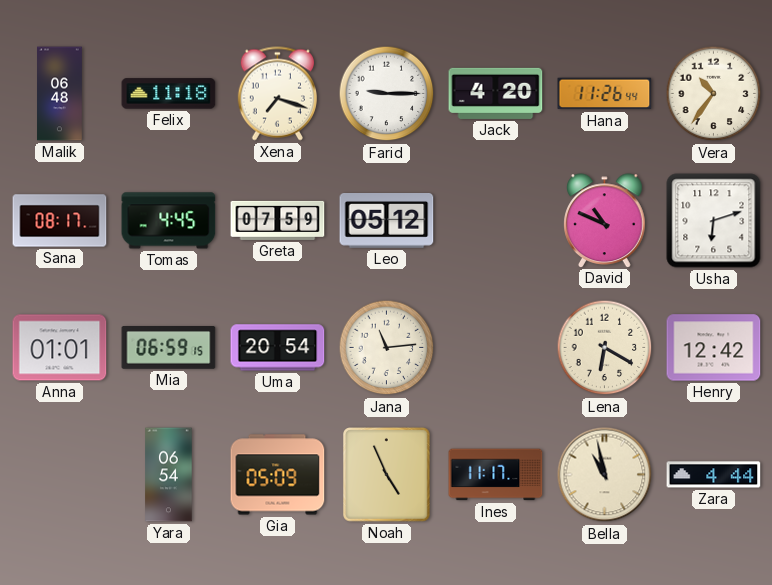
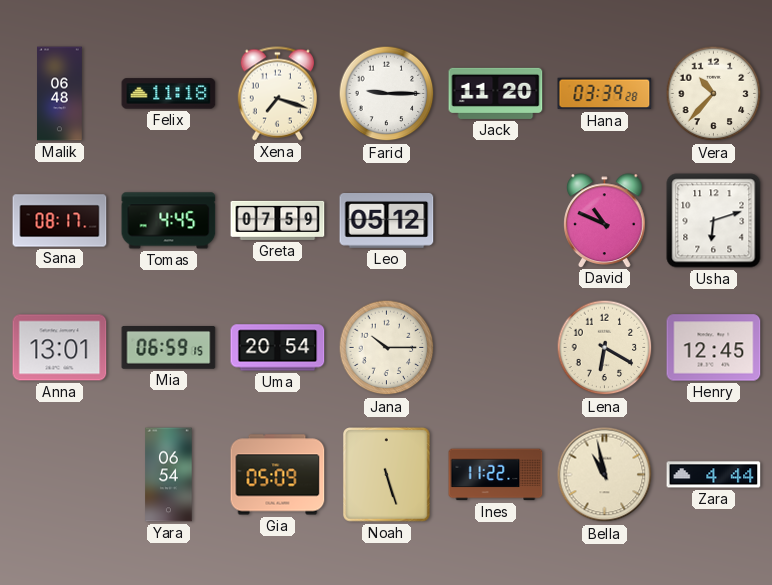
Jack: 4:20 -> 11:20
Hana: 11:26 -> 03:39
Vera: 10:36 -> 10:37
Anna: 01:01 -> 13:01
Jana: 11:14 -> 10:15
Henry: 12:42 -> 12:45
Noah: 4:56 -> 5:27
Ines: 11:17 -> 11:22
